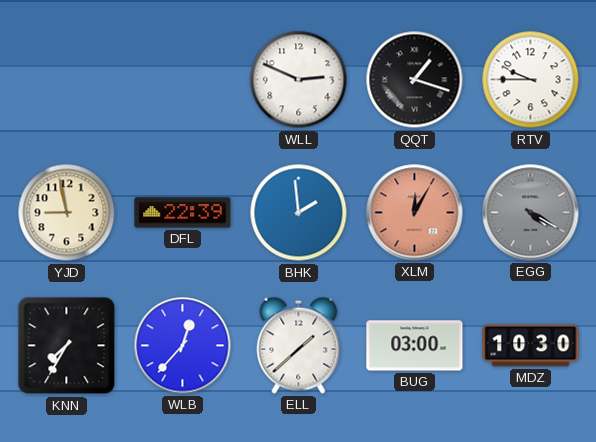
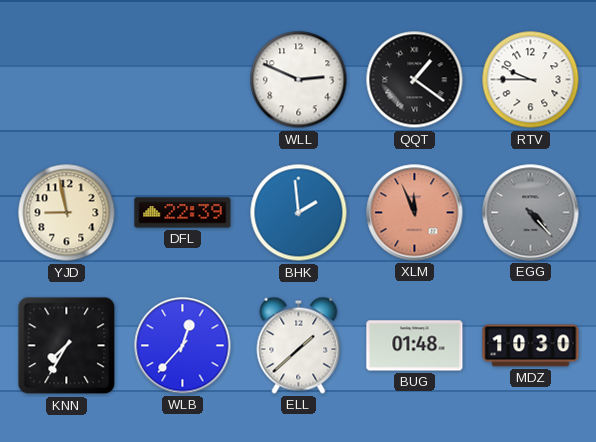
QQT: 1:18 -> 1:21
XLM: 12:05 -> 11:56
EGG: 4:20 -> 4:23
BUG: 03:00 -> 01:48
